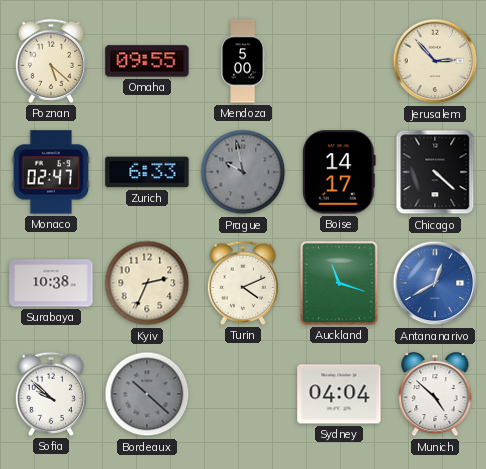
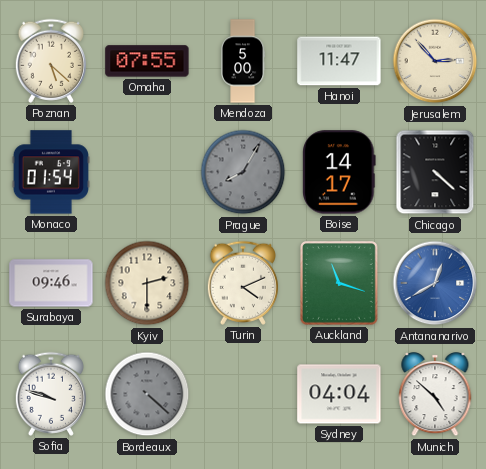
Omaha: 09:55 -> 07:55
Hanoi: none -> 11:47
Monaco: 02:47 -> 01:54
Zurich: 6:33 -> none
Prague: 9:58 -> 8:05
Surabaya: 10:38 -> 09:46
Kyiv: 2:34 -> 2:30
Sofia: 9:52 -> 9:48
Bordeaux: 10:22 -> 4:22
